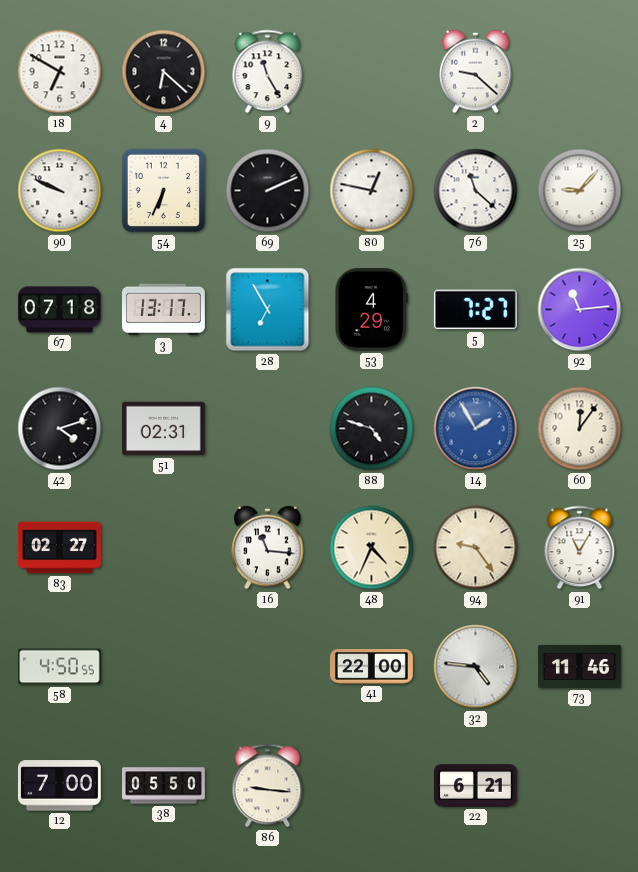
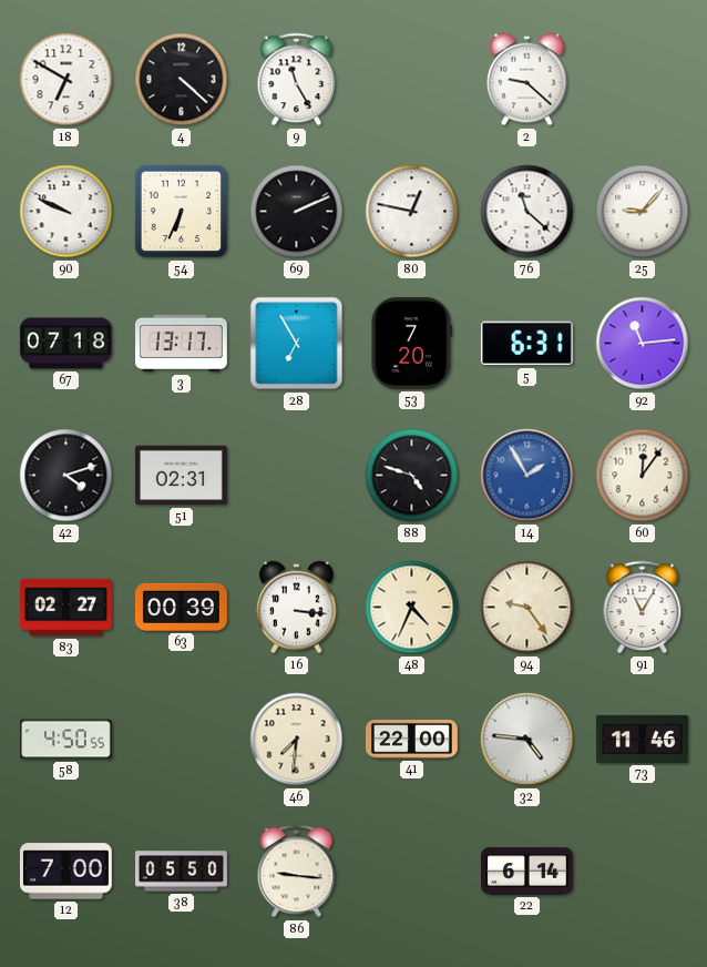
4: 6:22 -> 4:22
53: 4:29 -> 7:20
5: 7:27 -> 6:31
63: none -> 00:39
16: 11:16 -> 3:16
46: none -> 7:31
22: 6:21 -> 6:14
